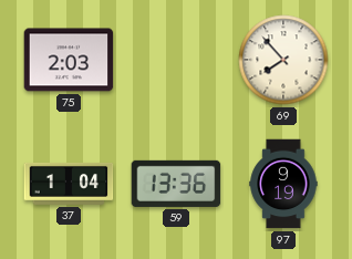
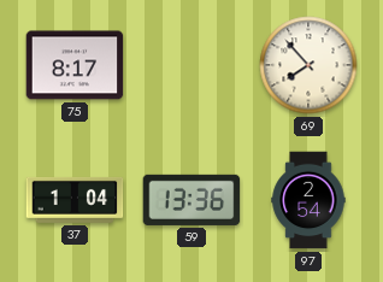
75: 2:03 -> 8:17
97: 9:19 -> 2:54
